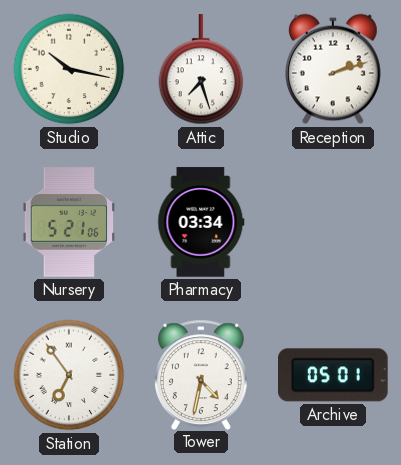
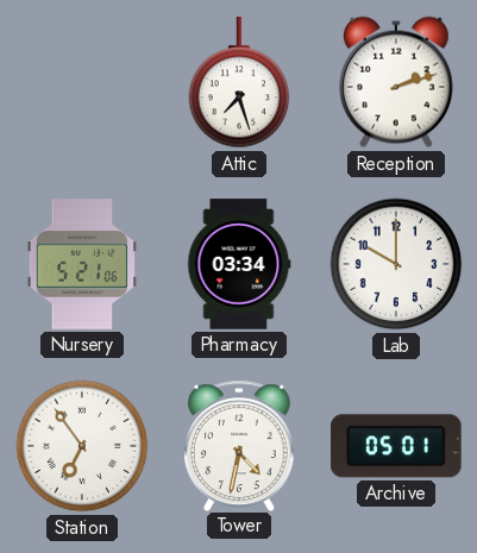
Studio: 10:17 -> none
Lab: none -> 10:00
